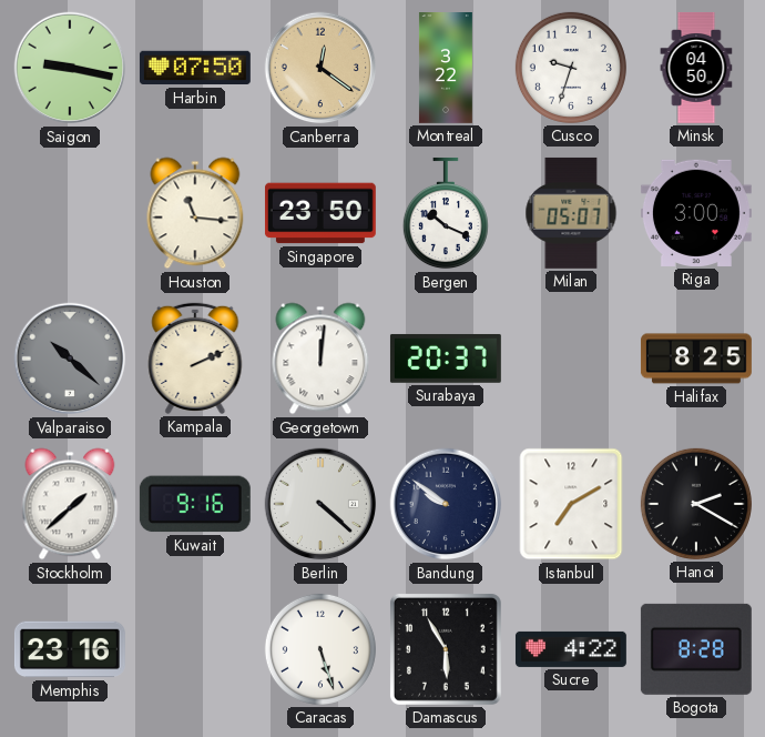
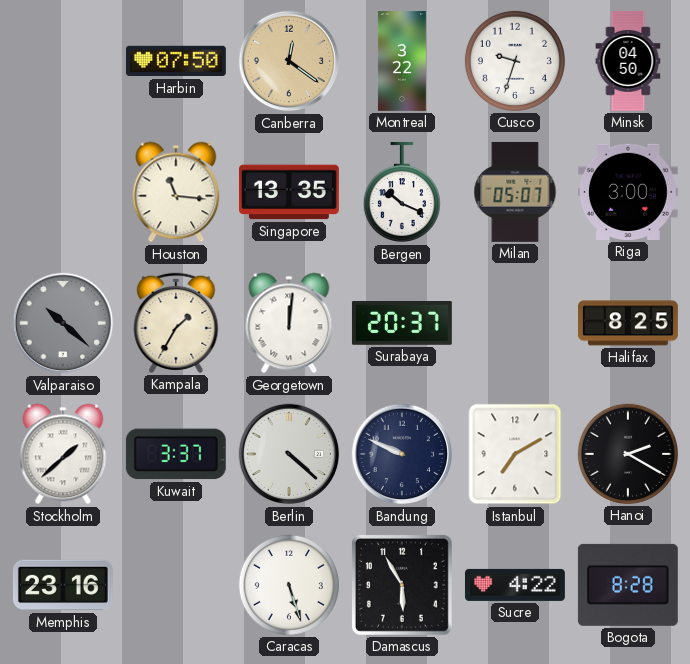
Saigon: 9:17 -> none
Singapore: 23:50 -> 13:35
Kampala: 2:11 -> 1:35
Kuwait: 9:16 -> 3:37
Bandung: 9:51 -> 9:49
